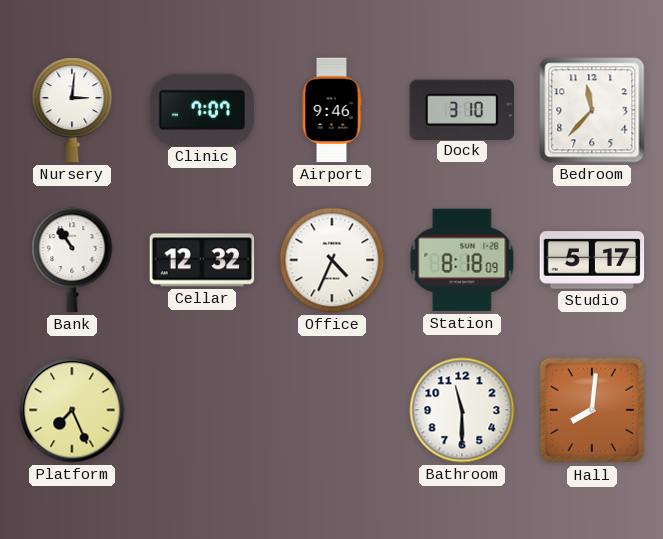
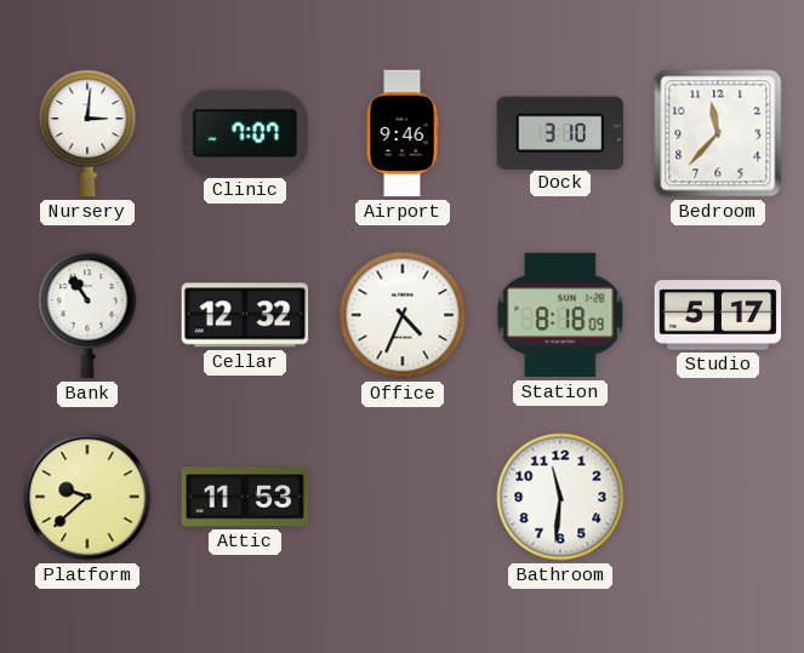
Platform: 7:26 -> 9:38
Attic: none -> 11:53
Bathroom: 11:30 -> 11:31
Hall: 8:01 -> none
